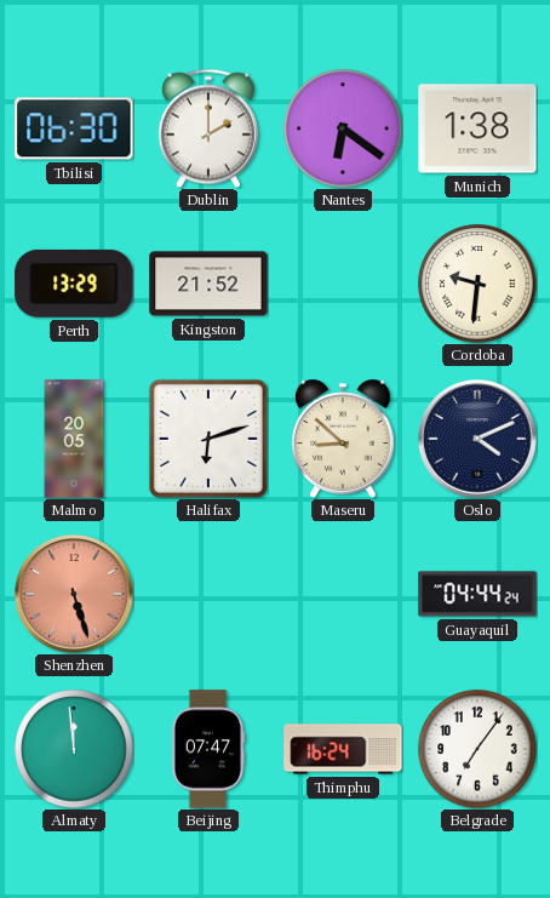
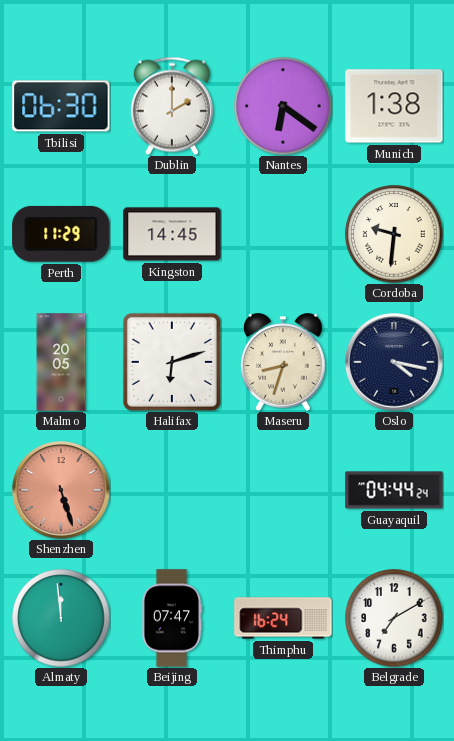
Perth: 13:29 -> 11:29
Kingston: 21:52 -> 14:45
Maseru: 8:52 -> 8:33
Oslo: 4:11 -> 4:17
Belgrade: 7:06 -> 7:10
